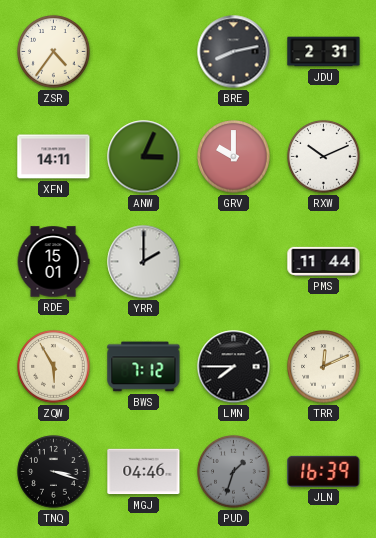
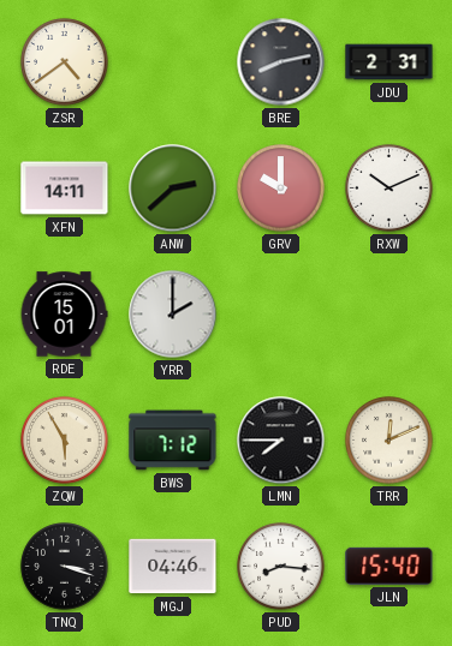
ZSR: 4:36 -> 4:39
ANW: 3:04 -> 2:38
PMS: 11:44 -> none
PUD: 1:33 -> 8:16
PUD dial: grey -> white
JLN: 16:39 -> 15:40
